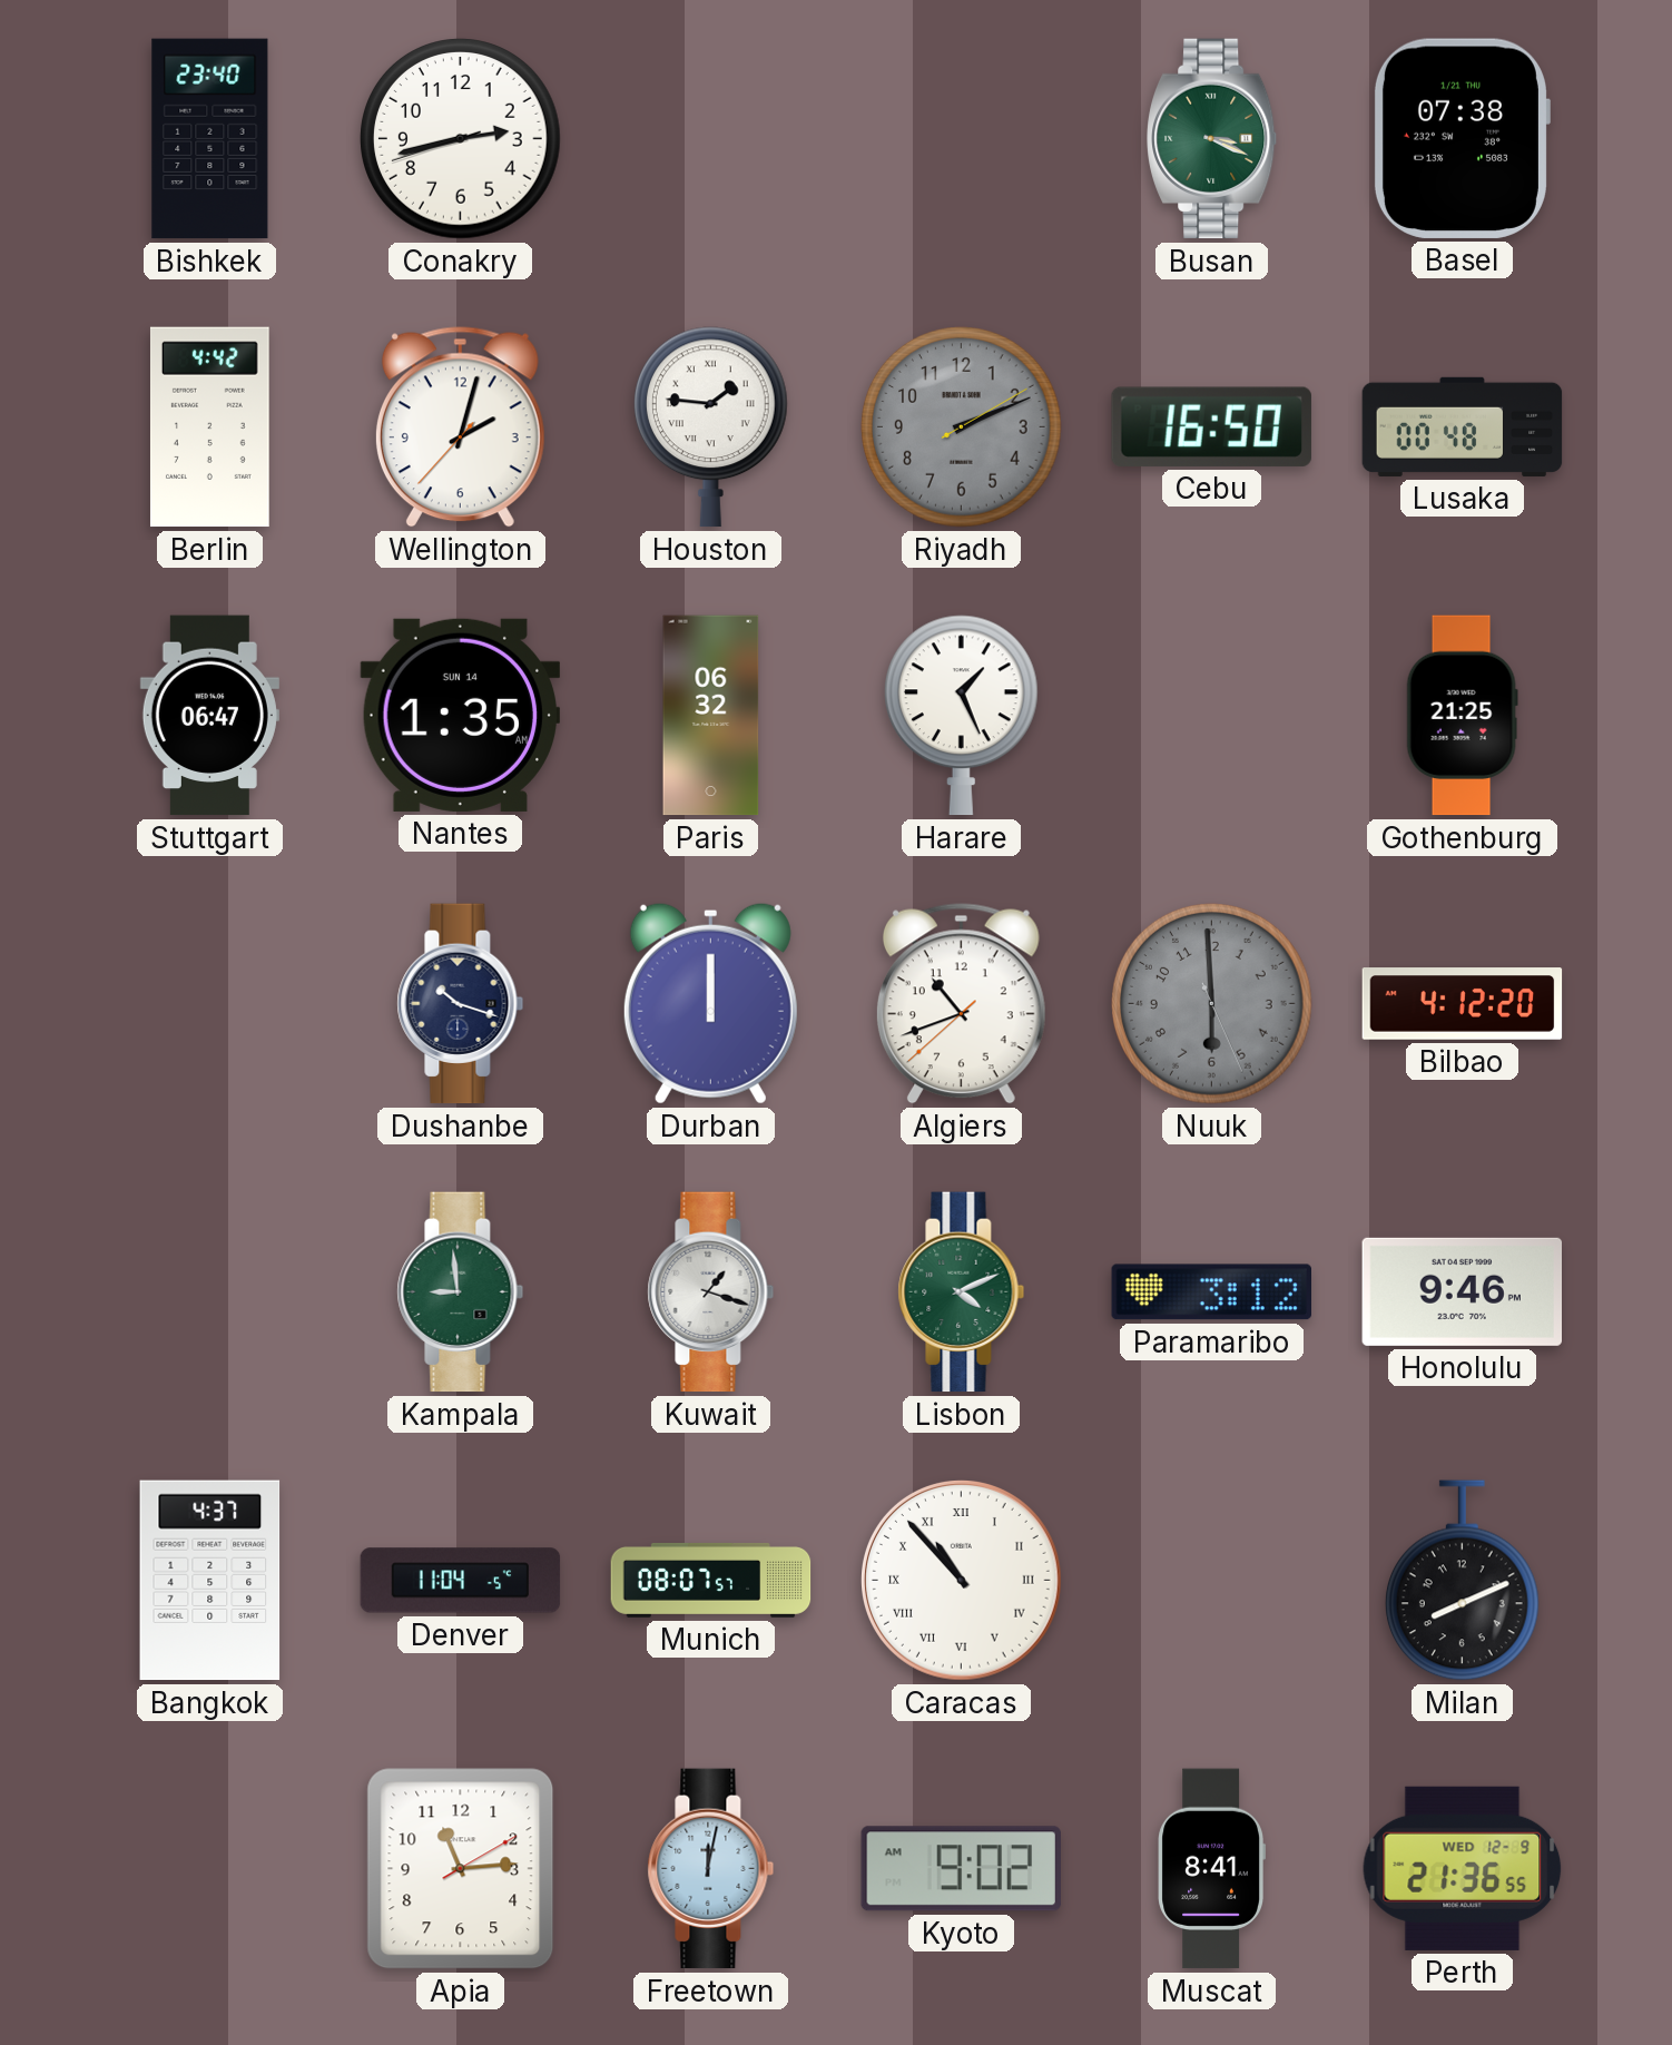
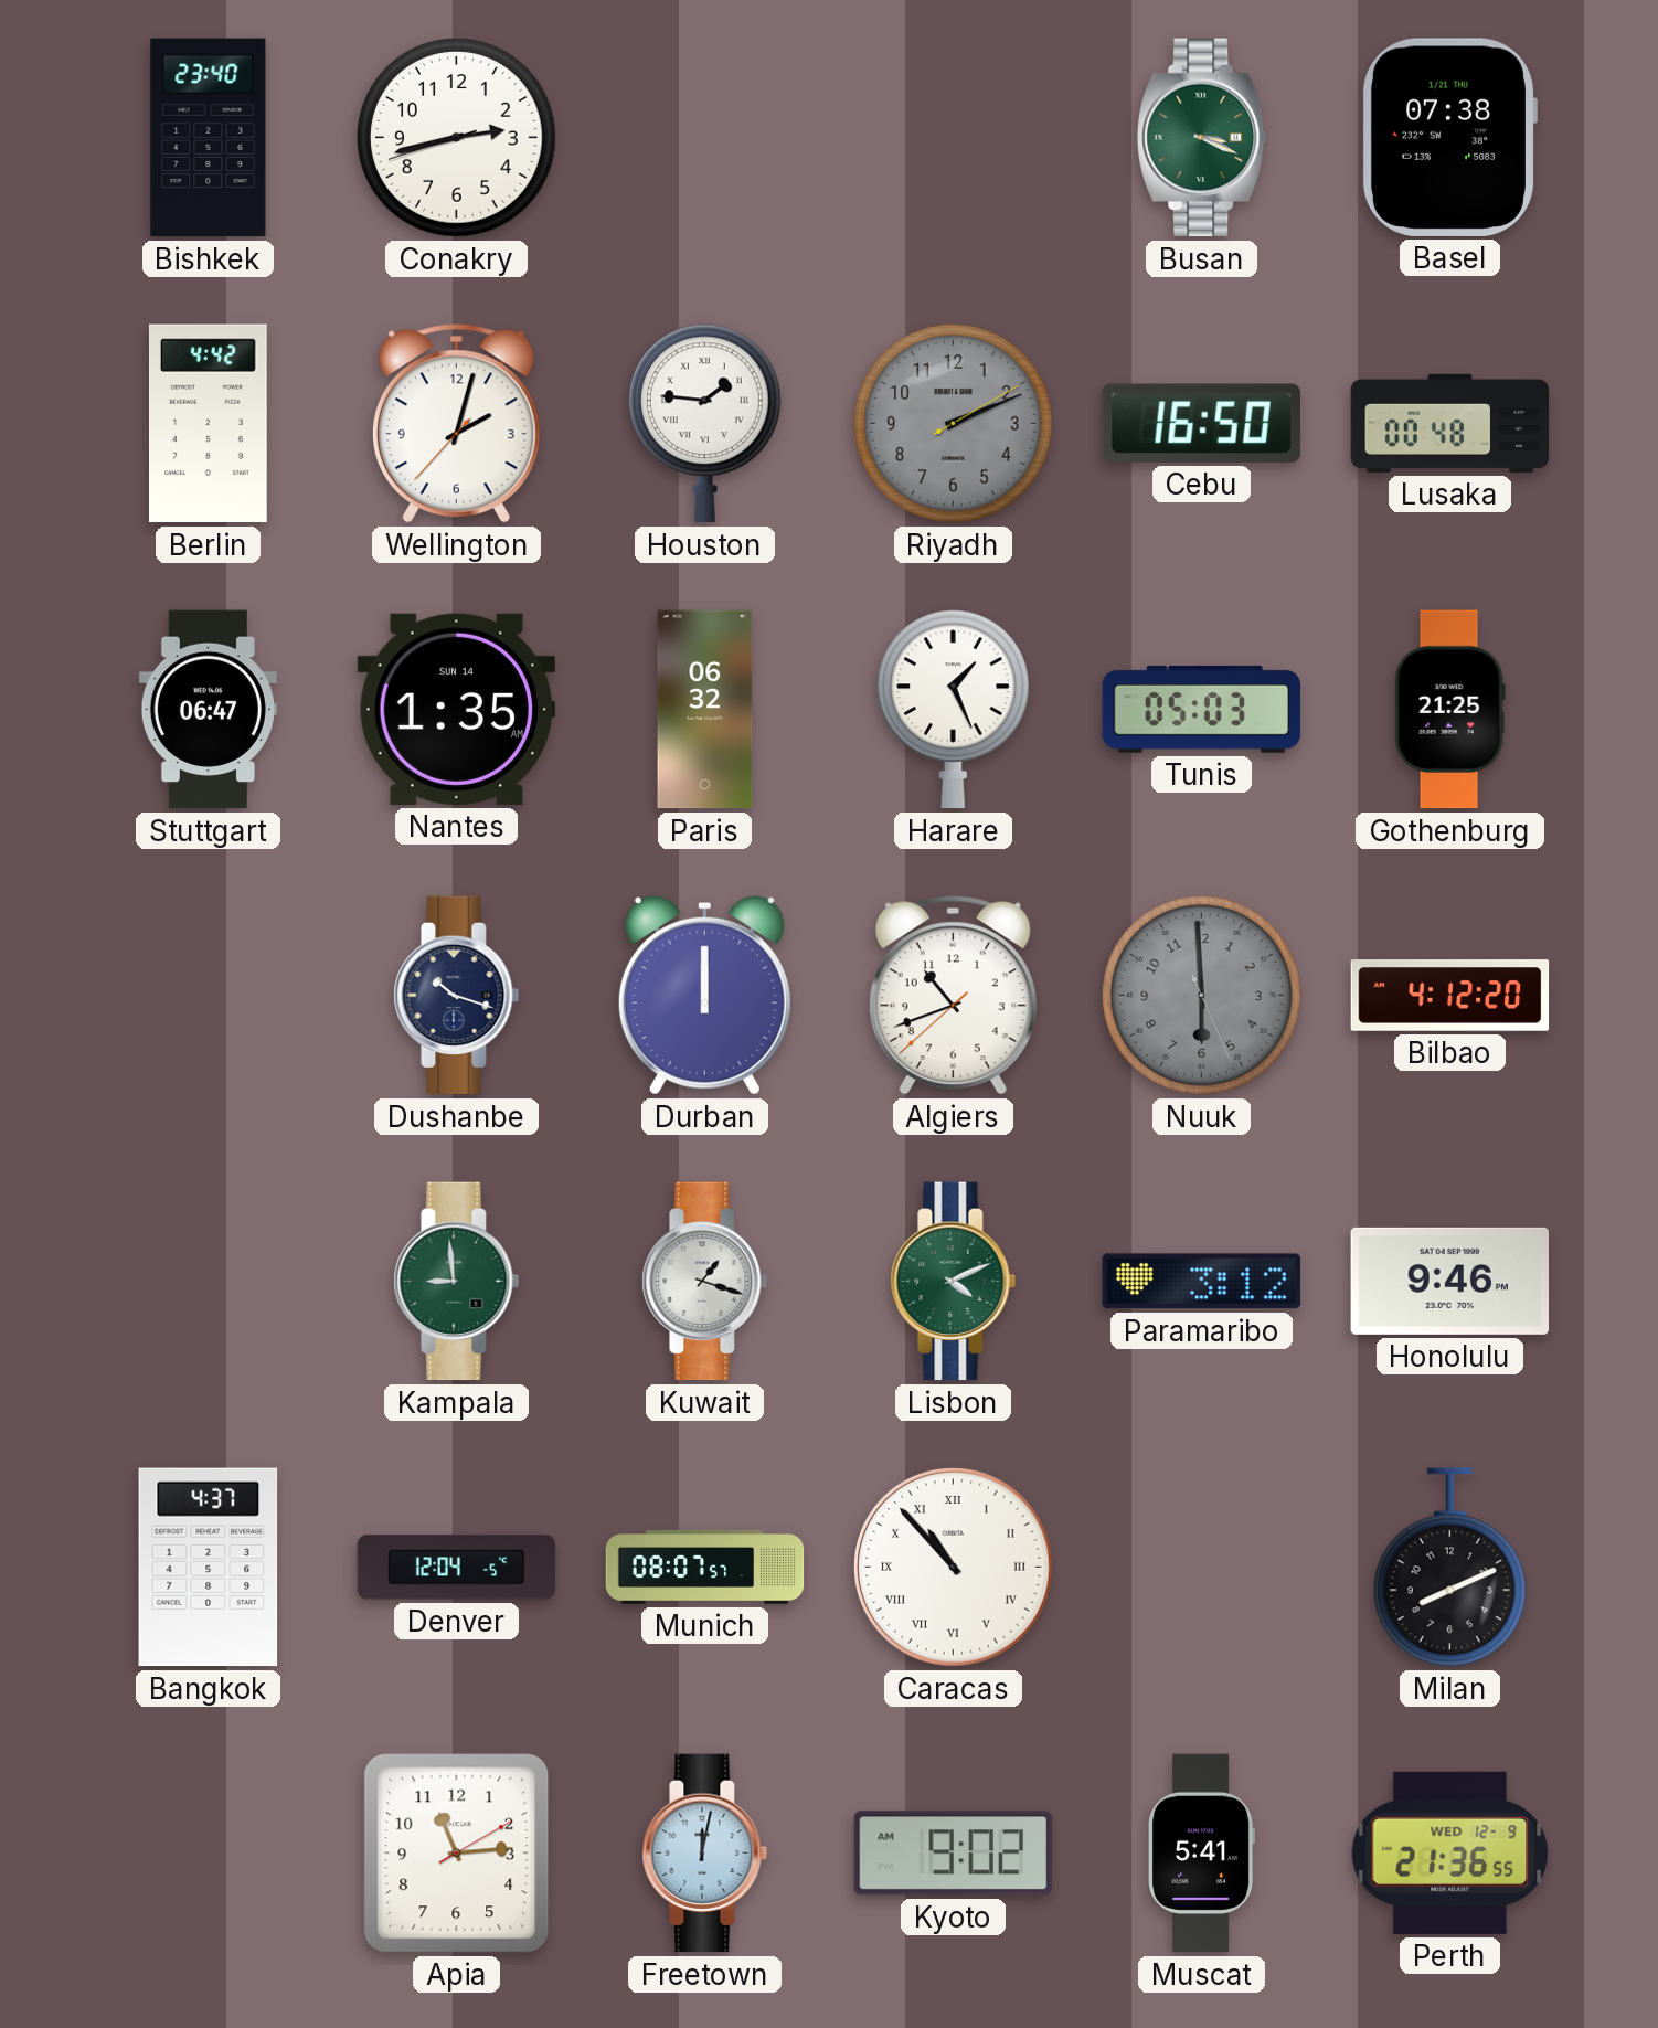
Tunis: none -> 05:03
Denver: 11:04 -> 12:04
Muscat: 8:41 -> 5:41
